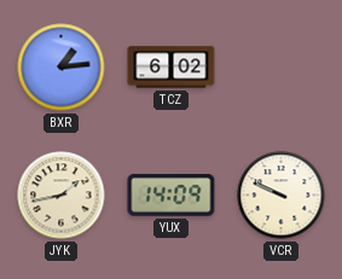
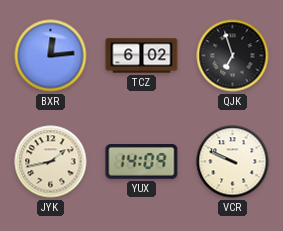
BXR: 1:14 -> 12:14
QJK: none -> 6:57
